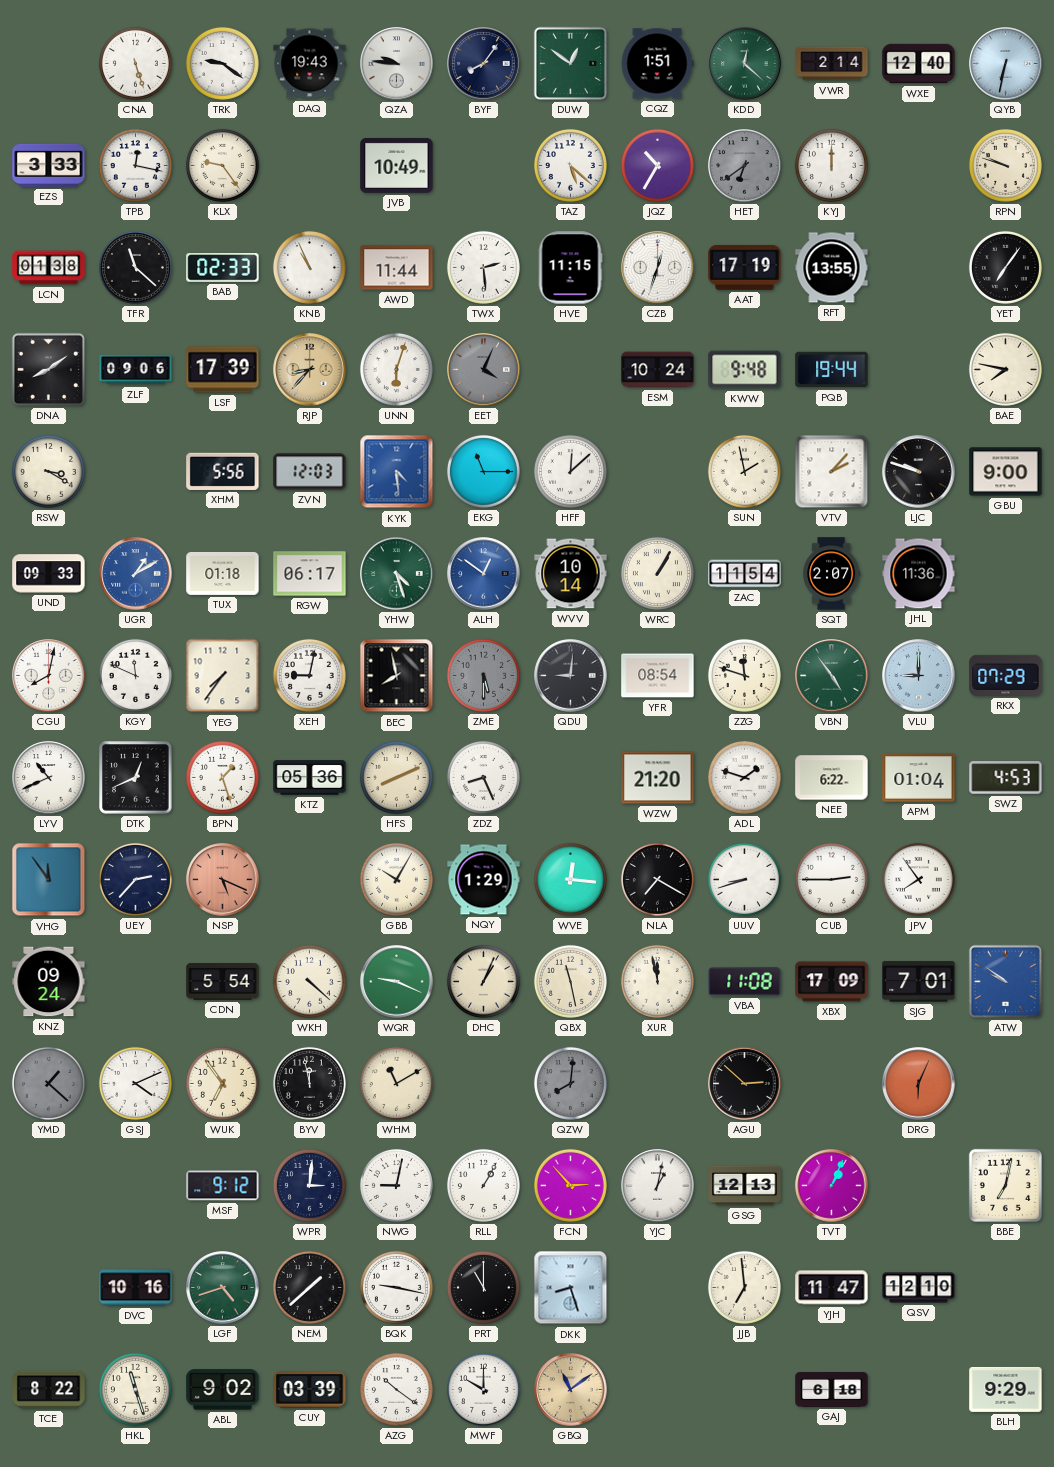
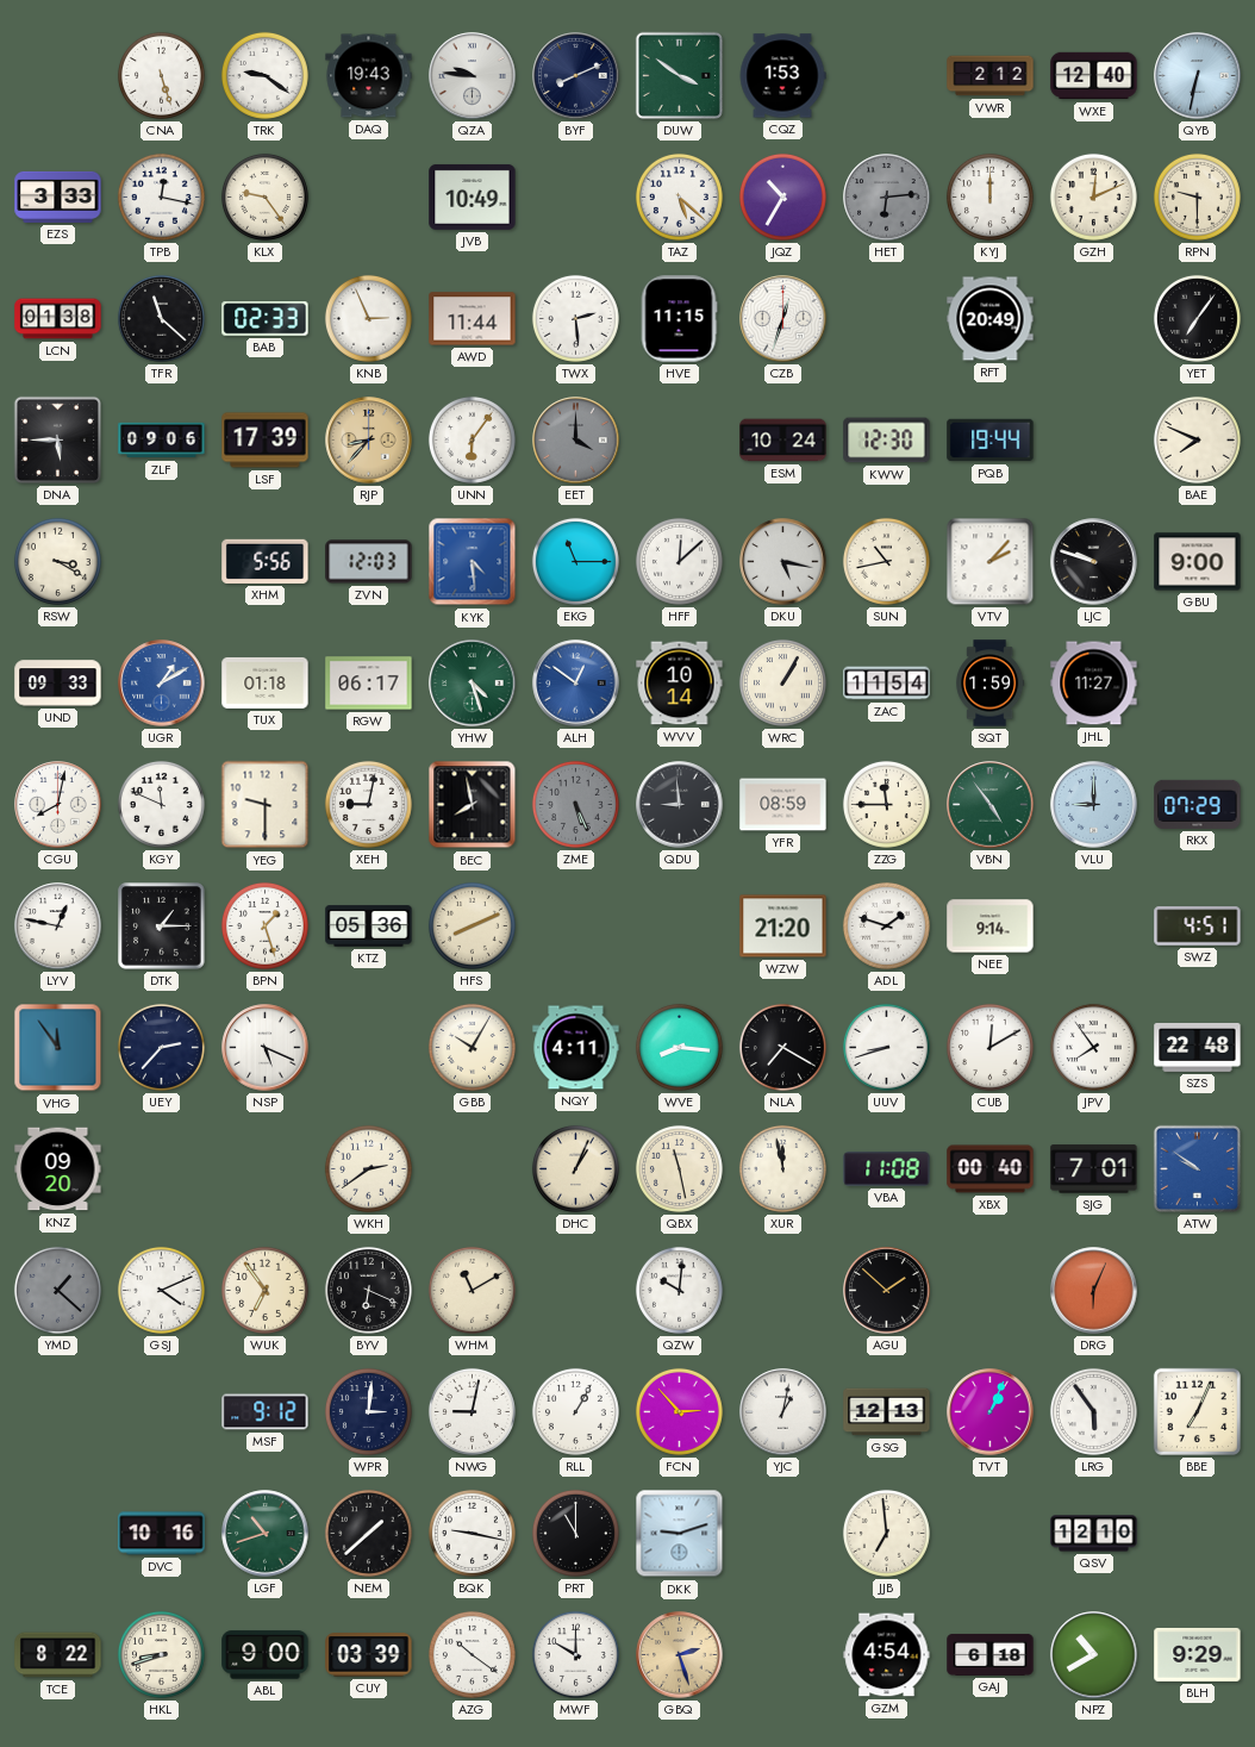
BYF: 8:06 -> 8:11
DUW: 12:51 -> 3:51
CQZ: 1:51 -> 1:53
KDD: 12:22 -> none
VWR: 2:14 -> 2:12
HET: 6:39 -> 6:14
GZH: none -> 12:11
RPN: 9:48 -> 9:30
KNB: 10:56 -> 2:56
AAT: 17:19 -> none
RFT: 13:55 -> 20:49
DNA: 8:09 -> 5:45
UNN: 6:03 -> 6:06
EET: 4:04 -> 4:00
KWW: 9:48 -> 12:30
BAE: 7:47 -> 7:49
DKU: none -> 5:17
SUN: 1:58 -> 10:43
SQT: 2:07 -> 1:59
JHL: 11:36 -> 11:27
YEG: 7:36 -> 9:30
ZME: 5:30 -> 5:26
QDU: 9:01 -> 8:59
YFR: 08:54 -> 08:59
ZZG: 11:48 -> 11:45
LYV: 10:41 -> 12:47
DTK: 12:41 -> 1:15
ZDZ: 8:26 -> none
NEE: 6:22 -> 9:14
APM: 01:04 -> none
SWZ: 4:53 -> 4:51
NSP dial: salmon -> white
NQY: 1:29 -> 4:11
WVE: 12:16 -> 8:16
CUB: 2:45 -> 12:10
SZS: none -> 22:48
KNZ: 09:24 -> 09:20
CDN: 5:54 -> none
WKH: 4:22 -> 2:39
WQR: 9:19 -> none
XBX: 17:09 -> 00:40
BYV: 11:58 -> 6:19
QZW: 8:01 -> 10:01
QZW dial: grey -> white
AGU: 2:52 -> 1:52
LRG: none -> 5:54
BBE: 7:02 -> 7:04
LGF: 4:42 -> 10:42
DKK: 8:27 -> 9:12
YJH: 11:47 -> none
HKL: 11:27 -> 8:42
ABL: 9:02 -> 9:00
GBQ: 11:09 -> 2:27
GZM: none -> 4:54
NPZ: none -> 10:40
